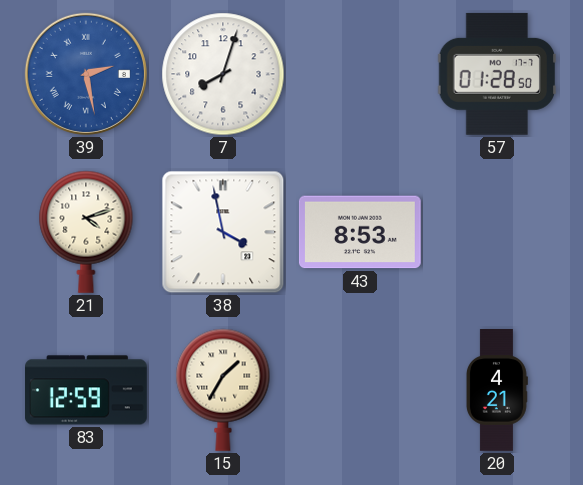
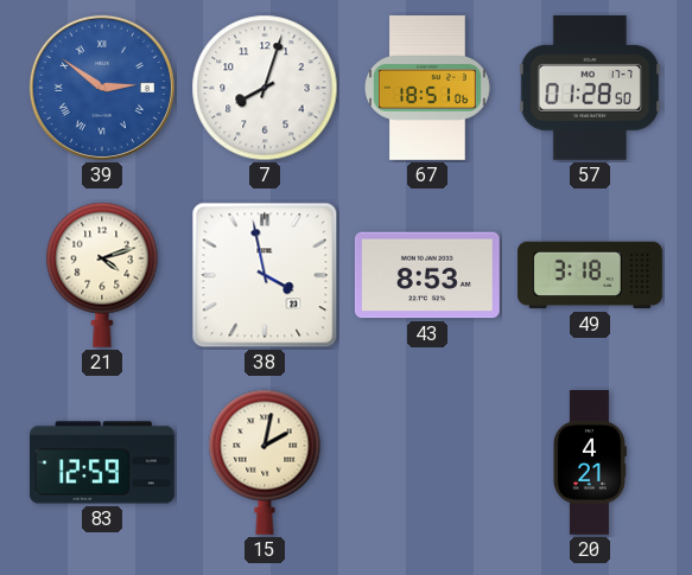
39: 2:28 -> 2:51
67: none -> 18:51
49: none -> 3:18
15: 1:35 -> 2:02
